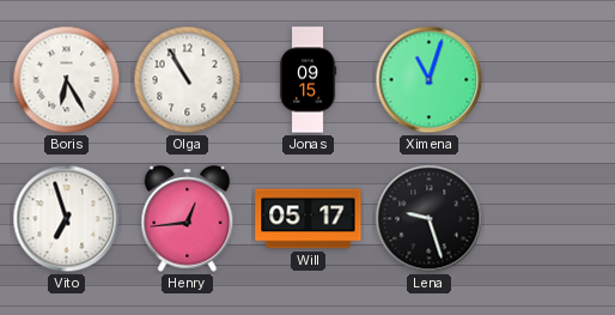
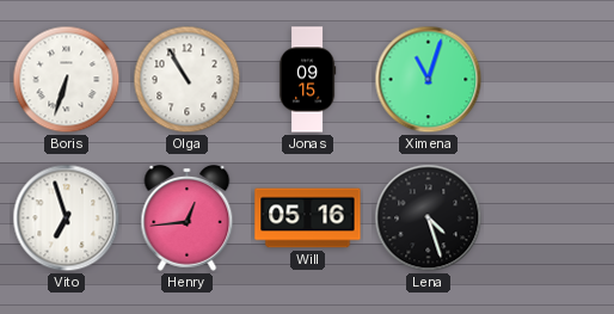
Boris: 6:25 -> 6:33
Will: 05:17 -> 05:16
Lena: 9:27 -> 4:27
